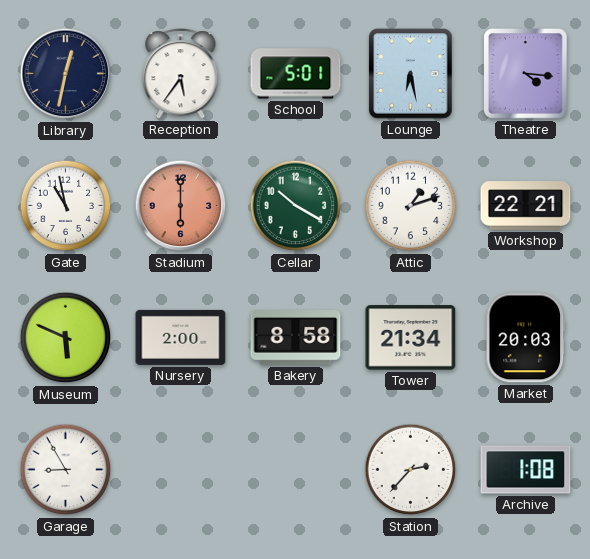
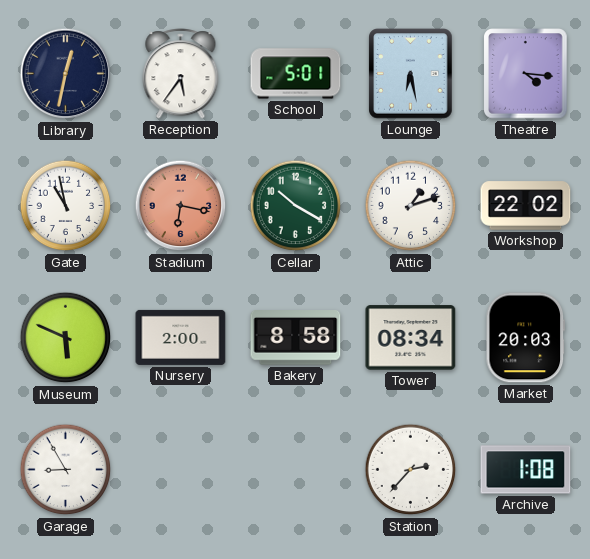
Stadium: 6:00 -> 6:17
Workshop: 22:21 -> 22:02
Tower: 21:34 -> 08:34
